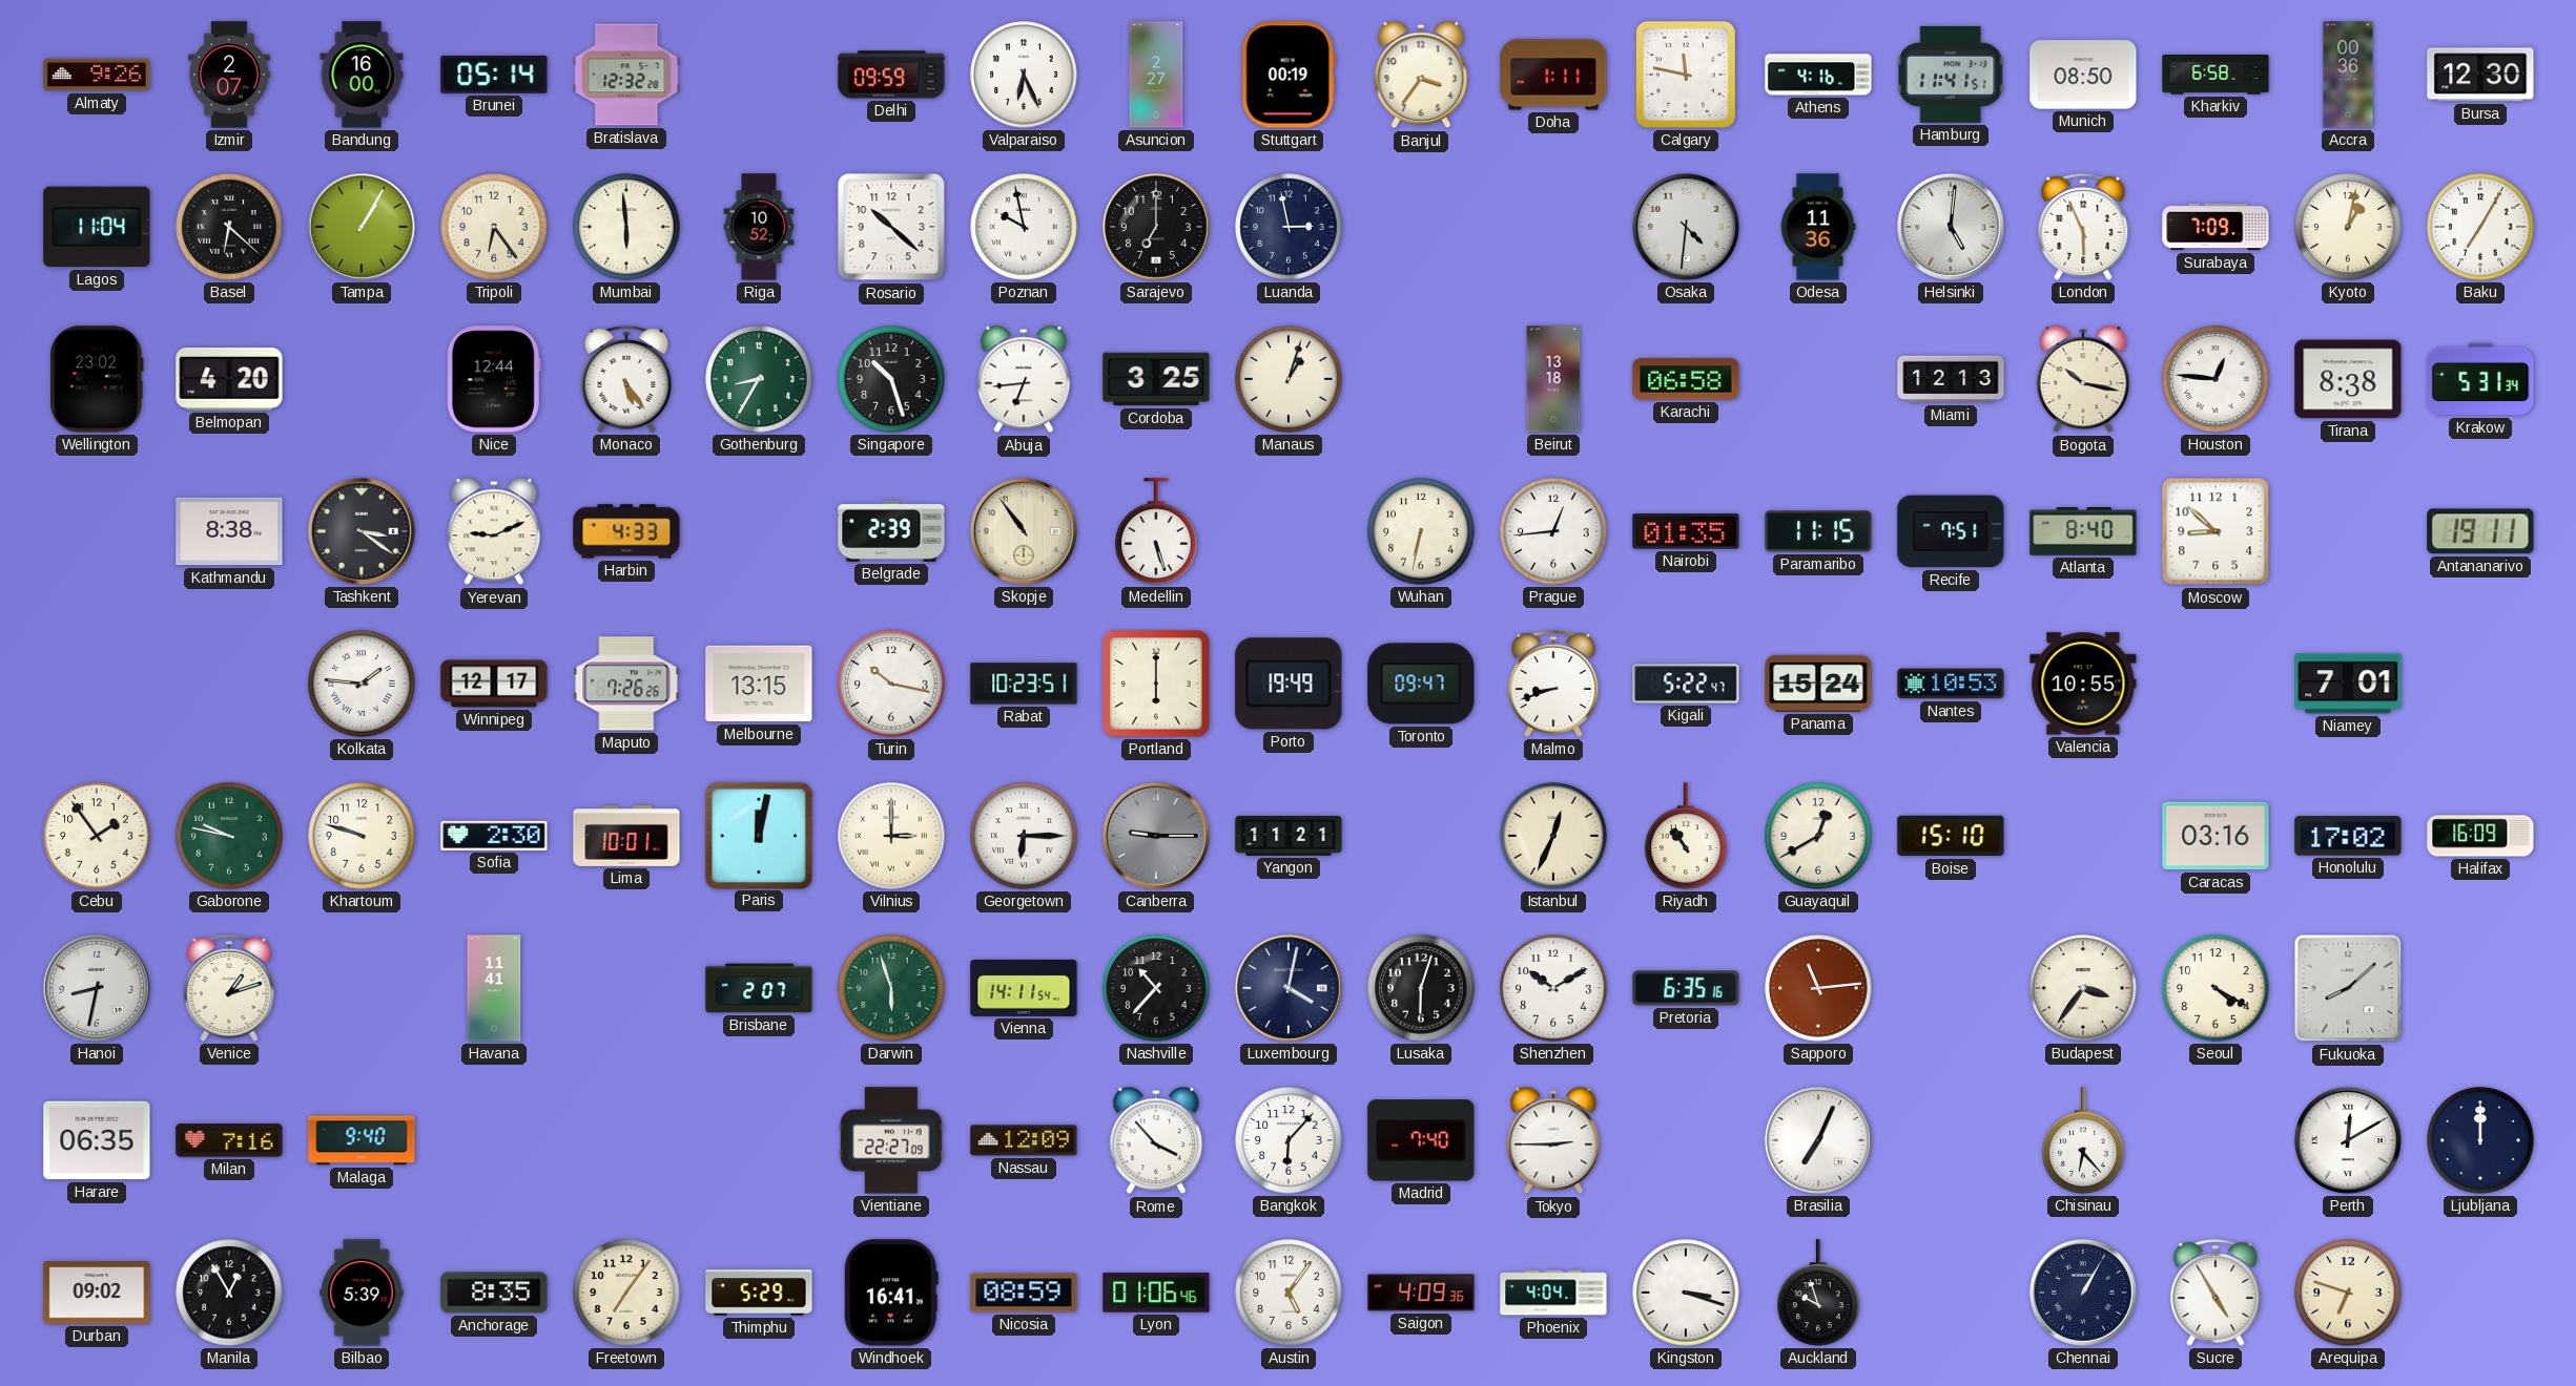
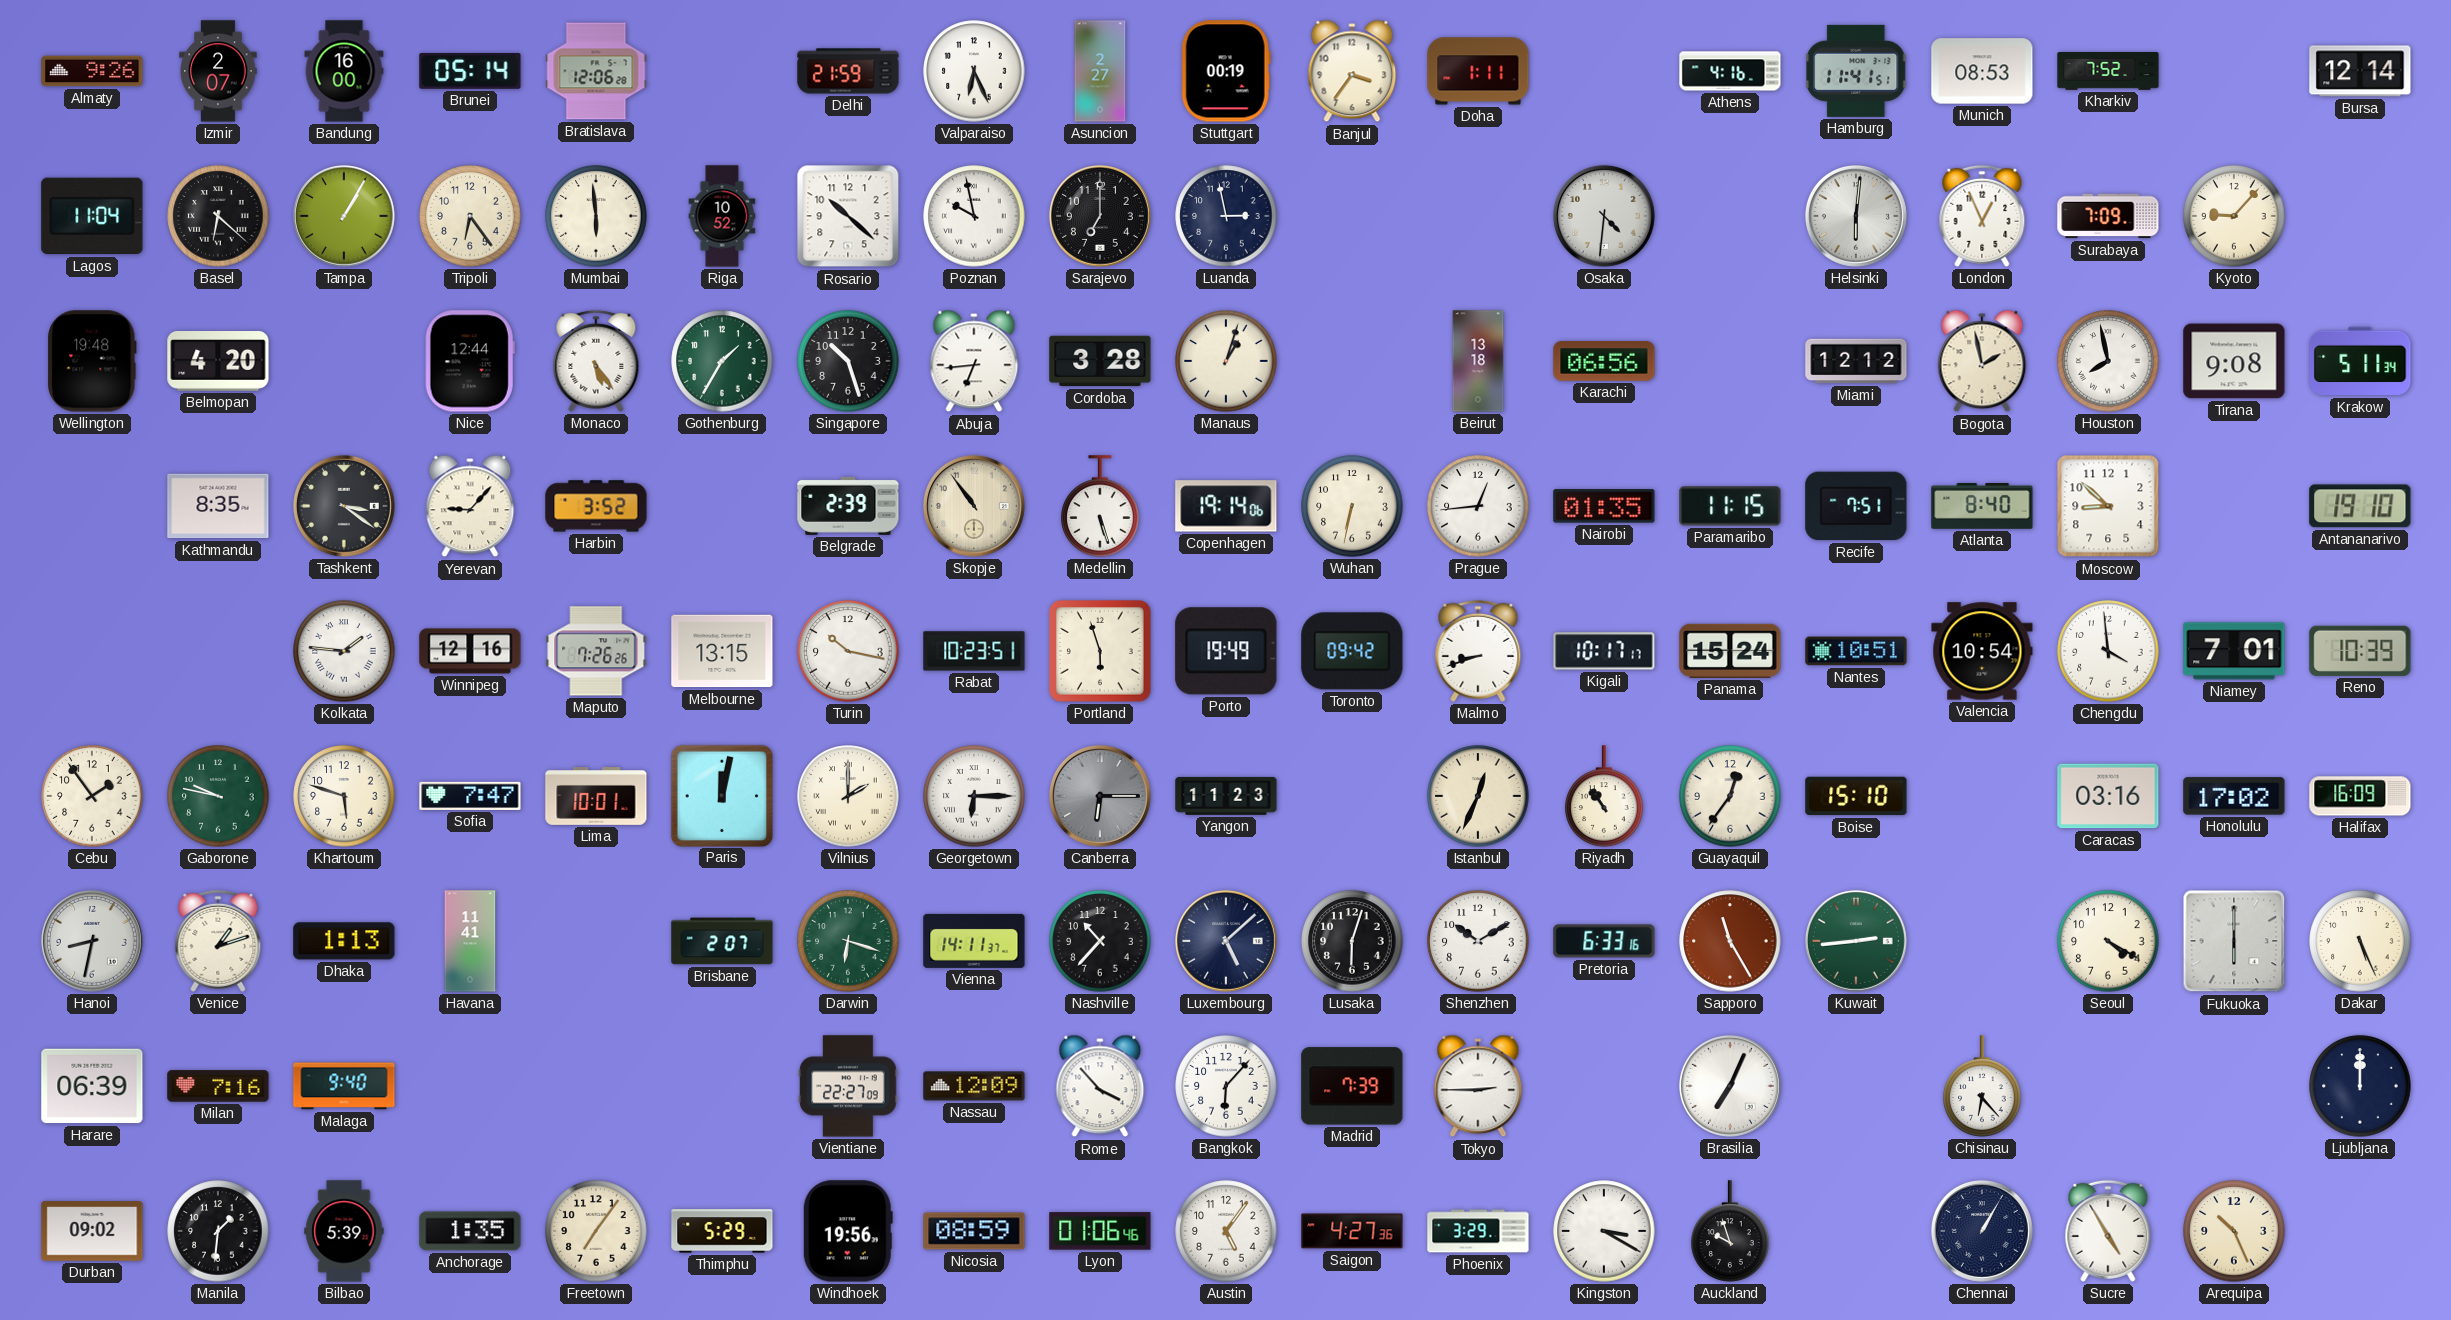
Bratislava: 12:32 -> 12:06
Delhi: 09:59 -> 21:59
Calgary: 11:47 -> none
Munich: 08:50 -> 08:53
Kharkiv: 6:58 -> 7:52
Accra: 00:36 -> none
Bursa: 12:30 -> 12:14
Odesa: 11:36 -> none
Helsinki: 5:01 -> 6:01
London: 5:56 -> 12:56
Kyoto: 1:02 -> 9:07
Baku: 7:05 -> none
Wellington: 23:02 -> 19:48
Gothenburg: 8:35 -> 1:35
Cordoba: 3:25 -> 3:28
Karachi: 06:58 -> 06:56
Miami: 12:13 -> 12:12
Bogota: 10:17 -> 1:58
Houston: 12:46 -> 7:58
Tirana: 8:38 -> 9:08
Krakow: 5:31 -> 5:11
Kathmandu: 8:38 -> 8:35
Yerevan: 9:11 -> 9:07
Harbin: 4:33 -> 3:52
Copenhagen: none -> 19:14
Antananarivo: 19:11 -> 19:10
Winnipeg: 12:17 -> 12:16
Portland: 6:00 -> 5:57
Toronto: 09:47 -> 09:42
Kigali: 5:22 -> 10:17
Nantes: 10:53 -> 10:51
Valencia: 10:55 -> 10:54
Chengdu: none -> 3:59
Reno: none -> 10:39
Khartoum: 9:48 -> 5:48
Sofia: 2:30 -> 7:47
Vilnius: 3:00 -> 2:00
Canberra: 9:15 -> 6:15
Yangon: 11:21 -> 11:23
Guayaquil: 12:40 -> 12:36
Dhaka: none -> 1:13
Darwin: 5:57 -> 6:18
Vienna: 14:11:54 -> 14:11:37
Luxembourg: 4:02 -> 5:08
Pretoria: 6:35 -> 6:33
Sapporo: 11:14 -> 11:25
Kuwait: none -> 2:44
Budapest: 3:36 -> none
Fukuoka: 8:08 -> 6:00
Dakar: none -> 5:26
Harare: 06:35 -> 06:39
Madrid: 7:40 -> 7:39
Perth: 12:10 -> none
Manila: 12:55 -> 1:31
Anchorage: 8:35 -> 1:35
Windhoek: 16:41 -> 19:56
Saigon: 4:09 -> 4:27
Phoenix: 4:04 -> 3:29
Kingston: 3:18 -> 3:20
Arequipa: 6:48 -> 10:26
